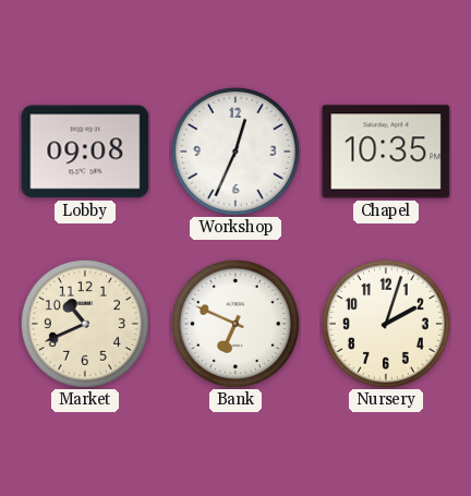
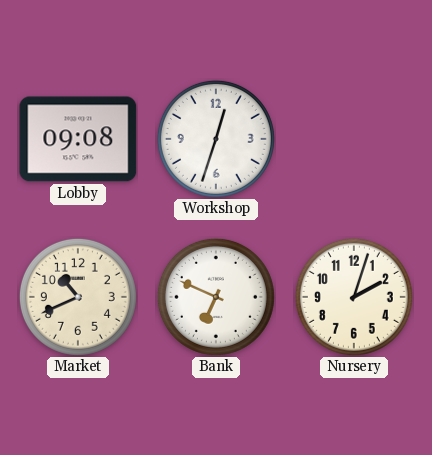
Workshop: 12:34 -> 12:33
Chapel: 10:35 -> none
